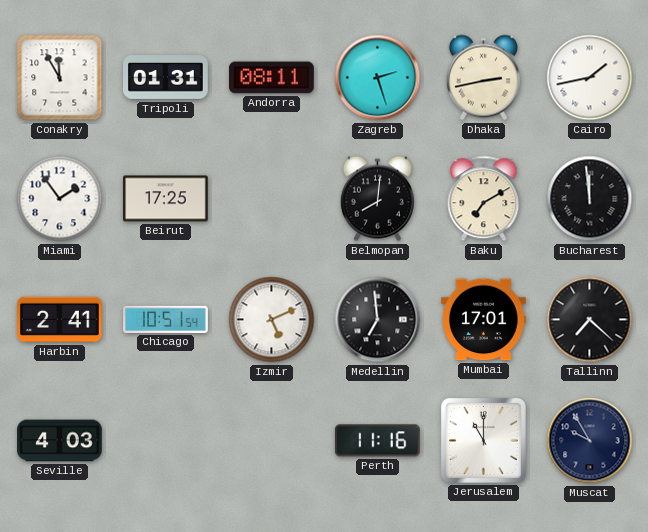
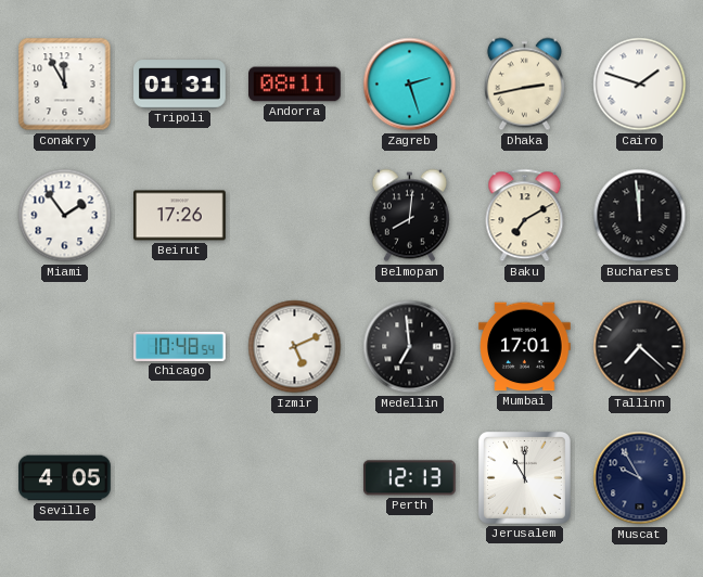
Cairo: 1:43 -> 1:48
Beirut: 17:25 -> 17:26
Harbin: 2:41 -> none
Chicago: 10:51 -> 10:48
Seville: 4:03 -> 4:05
Perth: 11:16 -> 12:13
